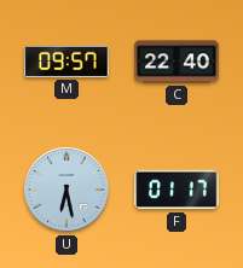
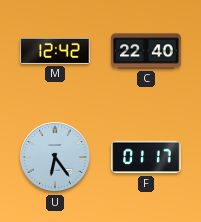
M: 09:57 -> 12:42
U: 6:28 -> 6:24
